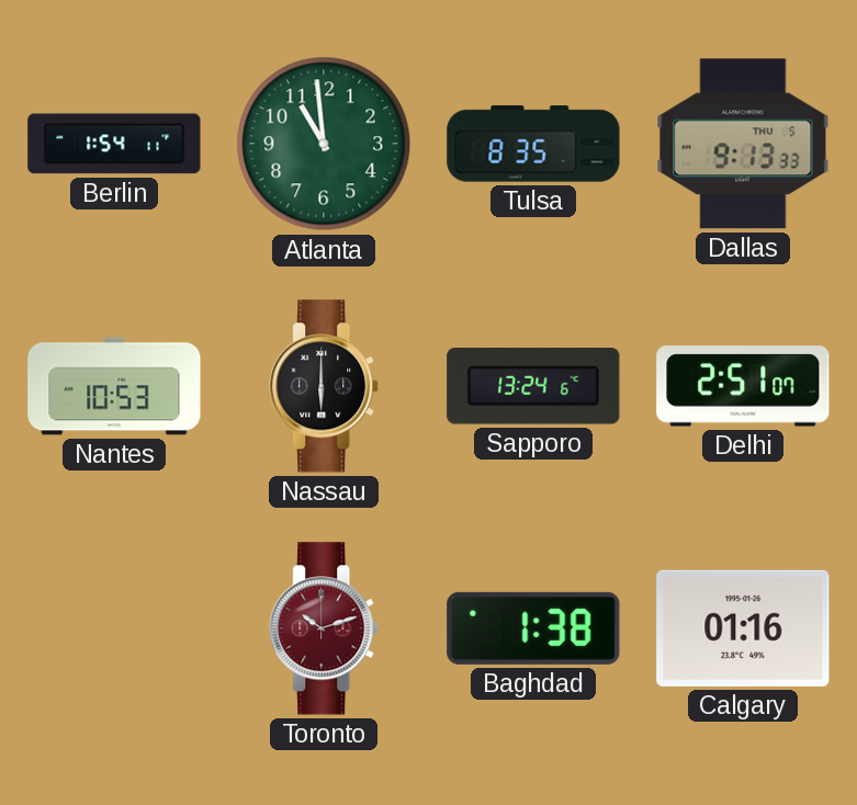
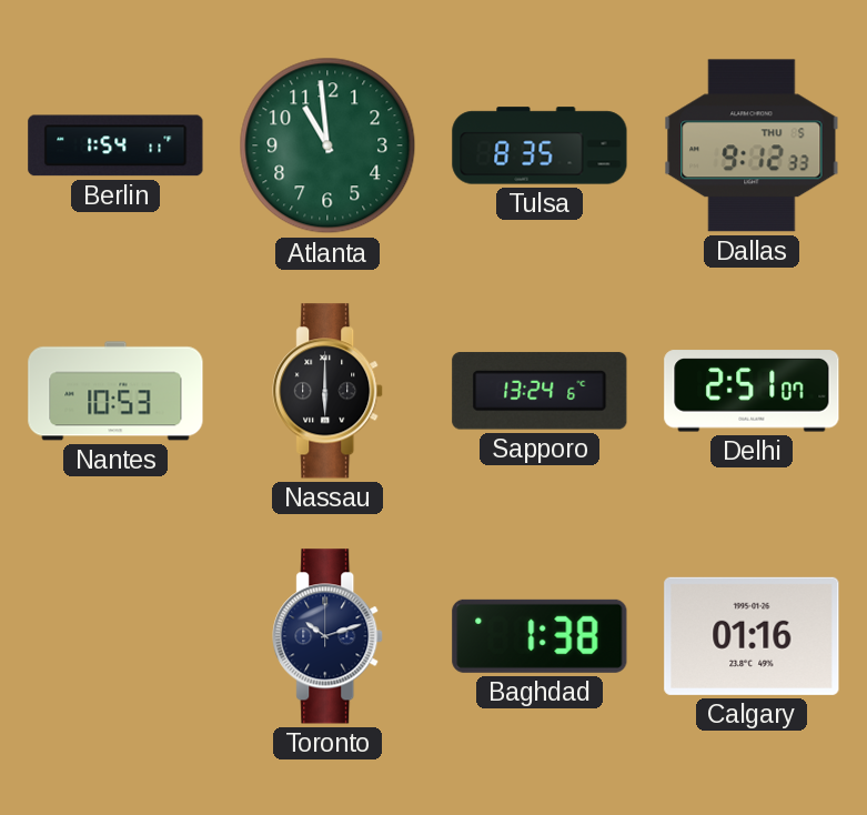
Dallas: 9:13 -> 9:12
Toronto dial: burgundy -> navy
